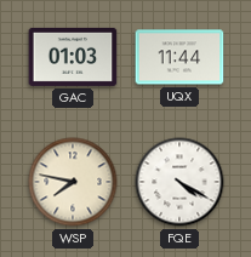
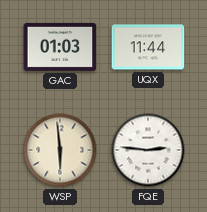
WSP: 7:47 -> 5:59
FQE: 4:20 -> 2:46
